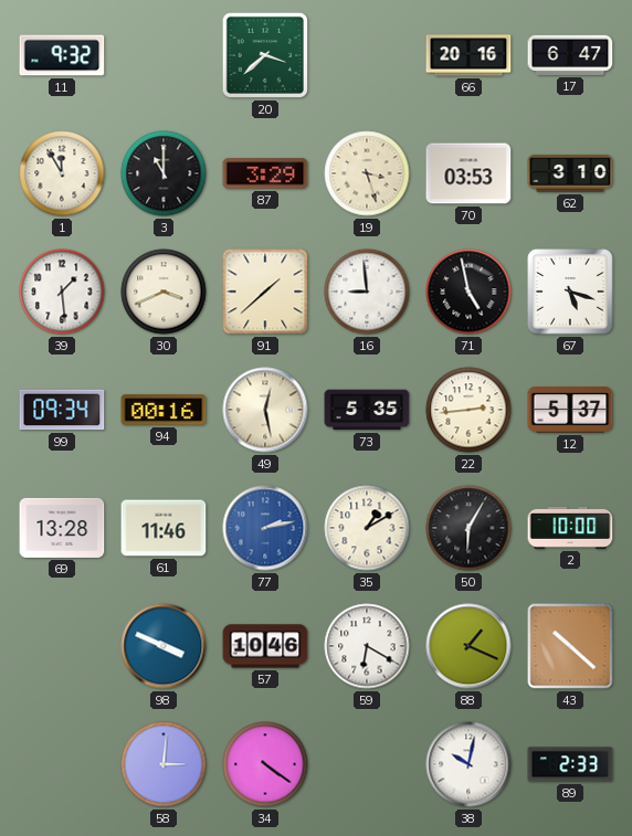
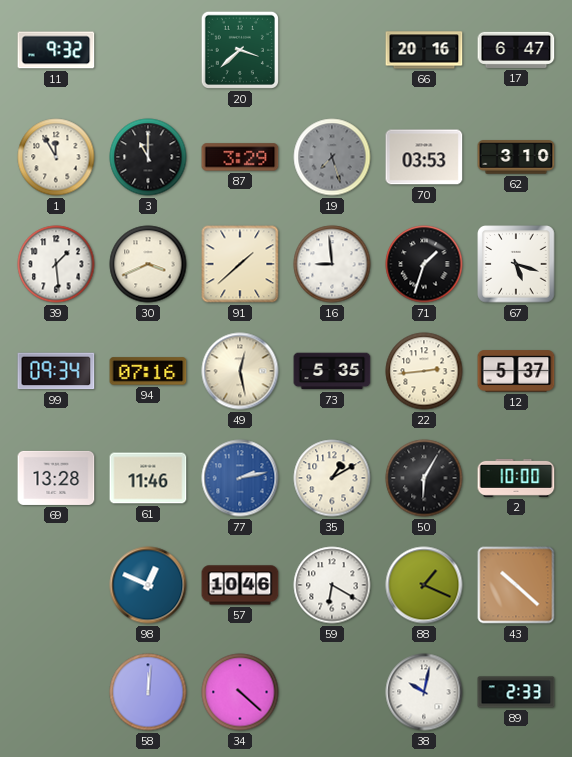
19: 3:27 -> 7:27
19 dial: cream -> grey
71: 4:58 -> 1:33
94: 00:16 -> 07:16
98: 3:49 -> 12:49
58: 3:01 -> 12:01
34: 4:21 -> 4:22
